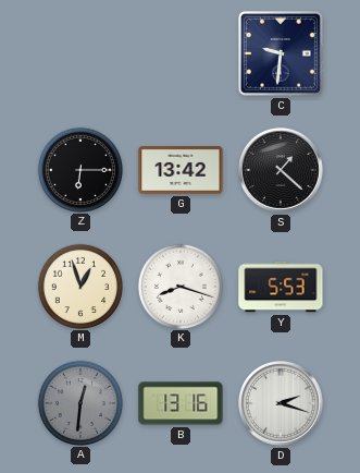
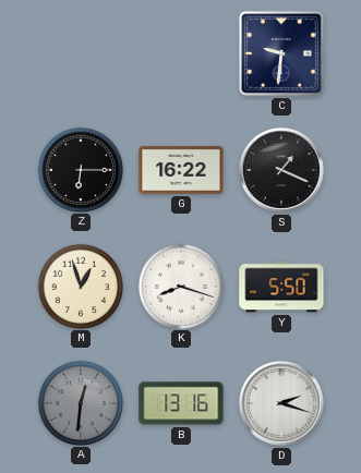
G: 13:42 -> 16:22
S: 1:22 -> 1:19
Y: 5:53 -> 5:50
